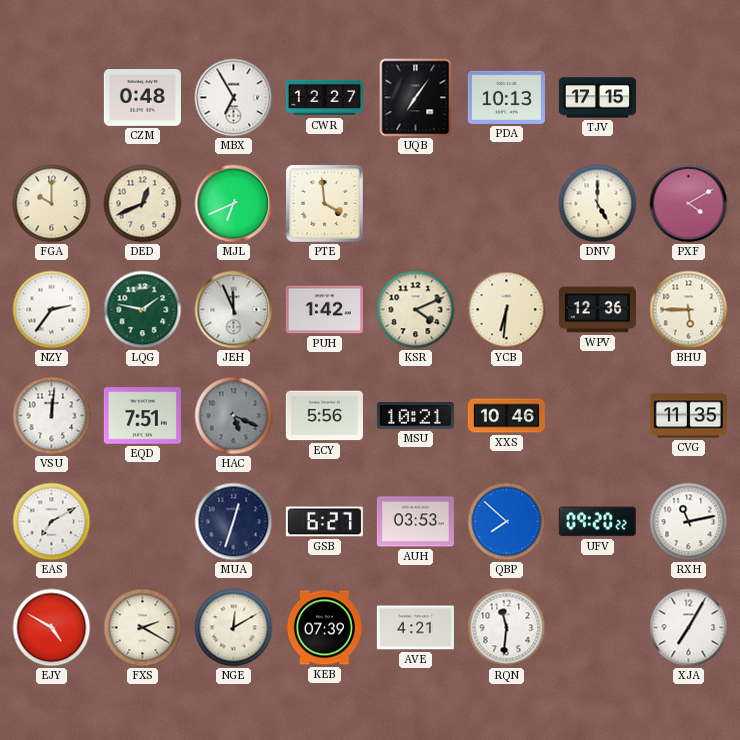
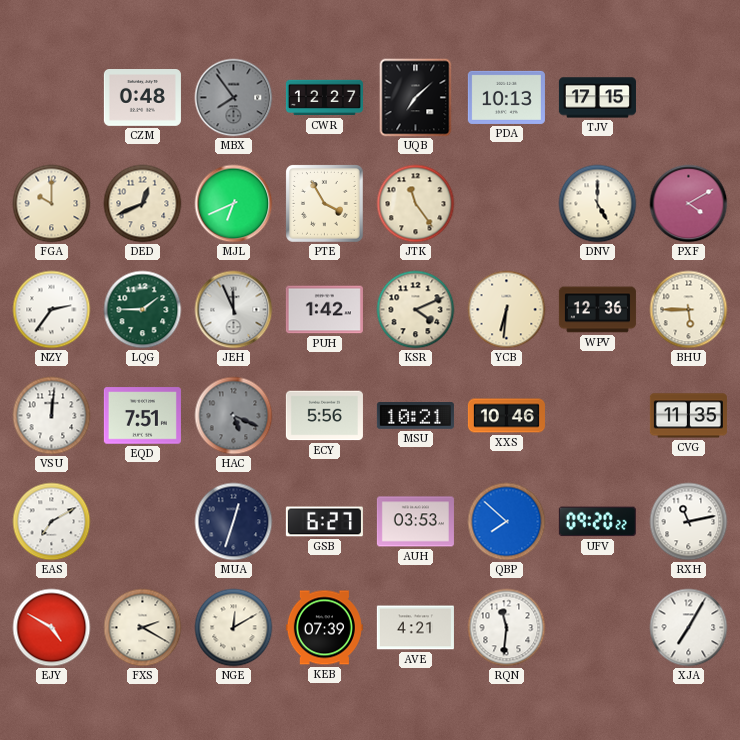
MBX: 6:55 -> 7:54
MBX dial: white -> grey
UQB: 7:06 -> 7:08
PTE: 3:59 -> 3:55
JTK: none -> 11:24
LQG: 1:47 -> 1:45
